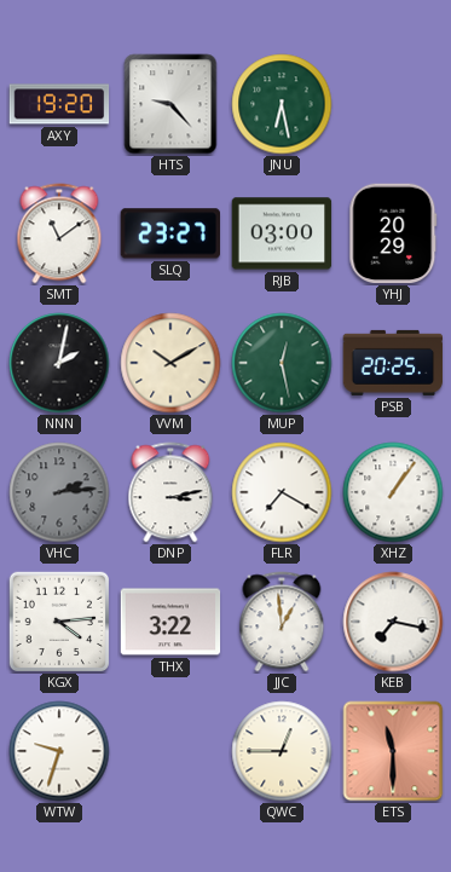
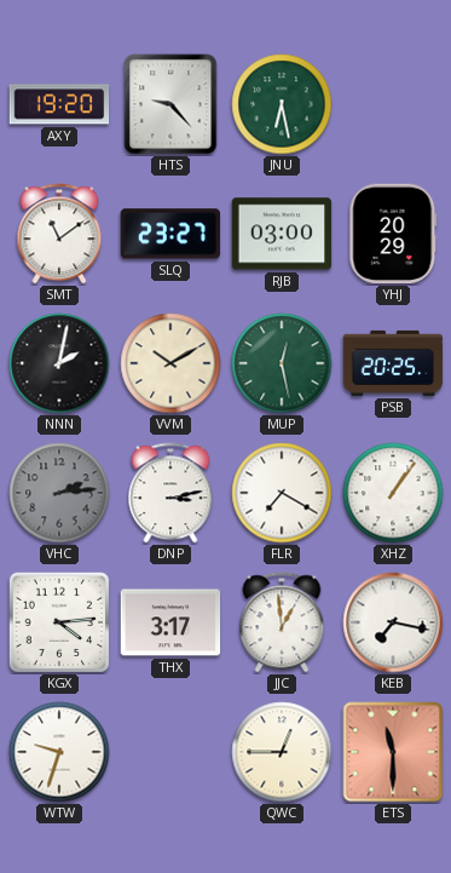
THX: 3:22 -> 3:17
